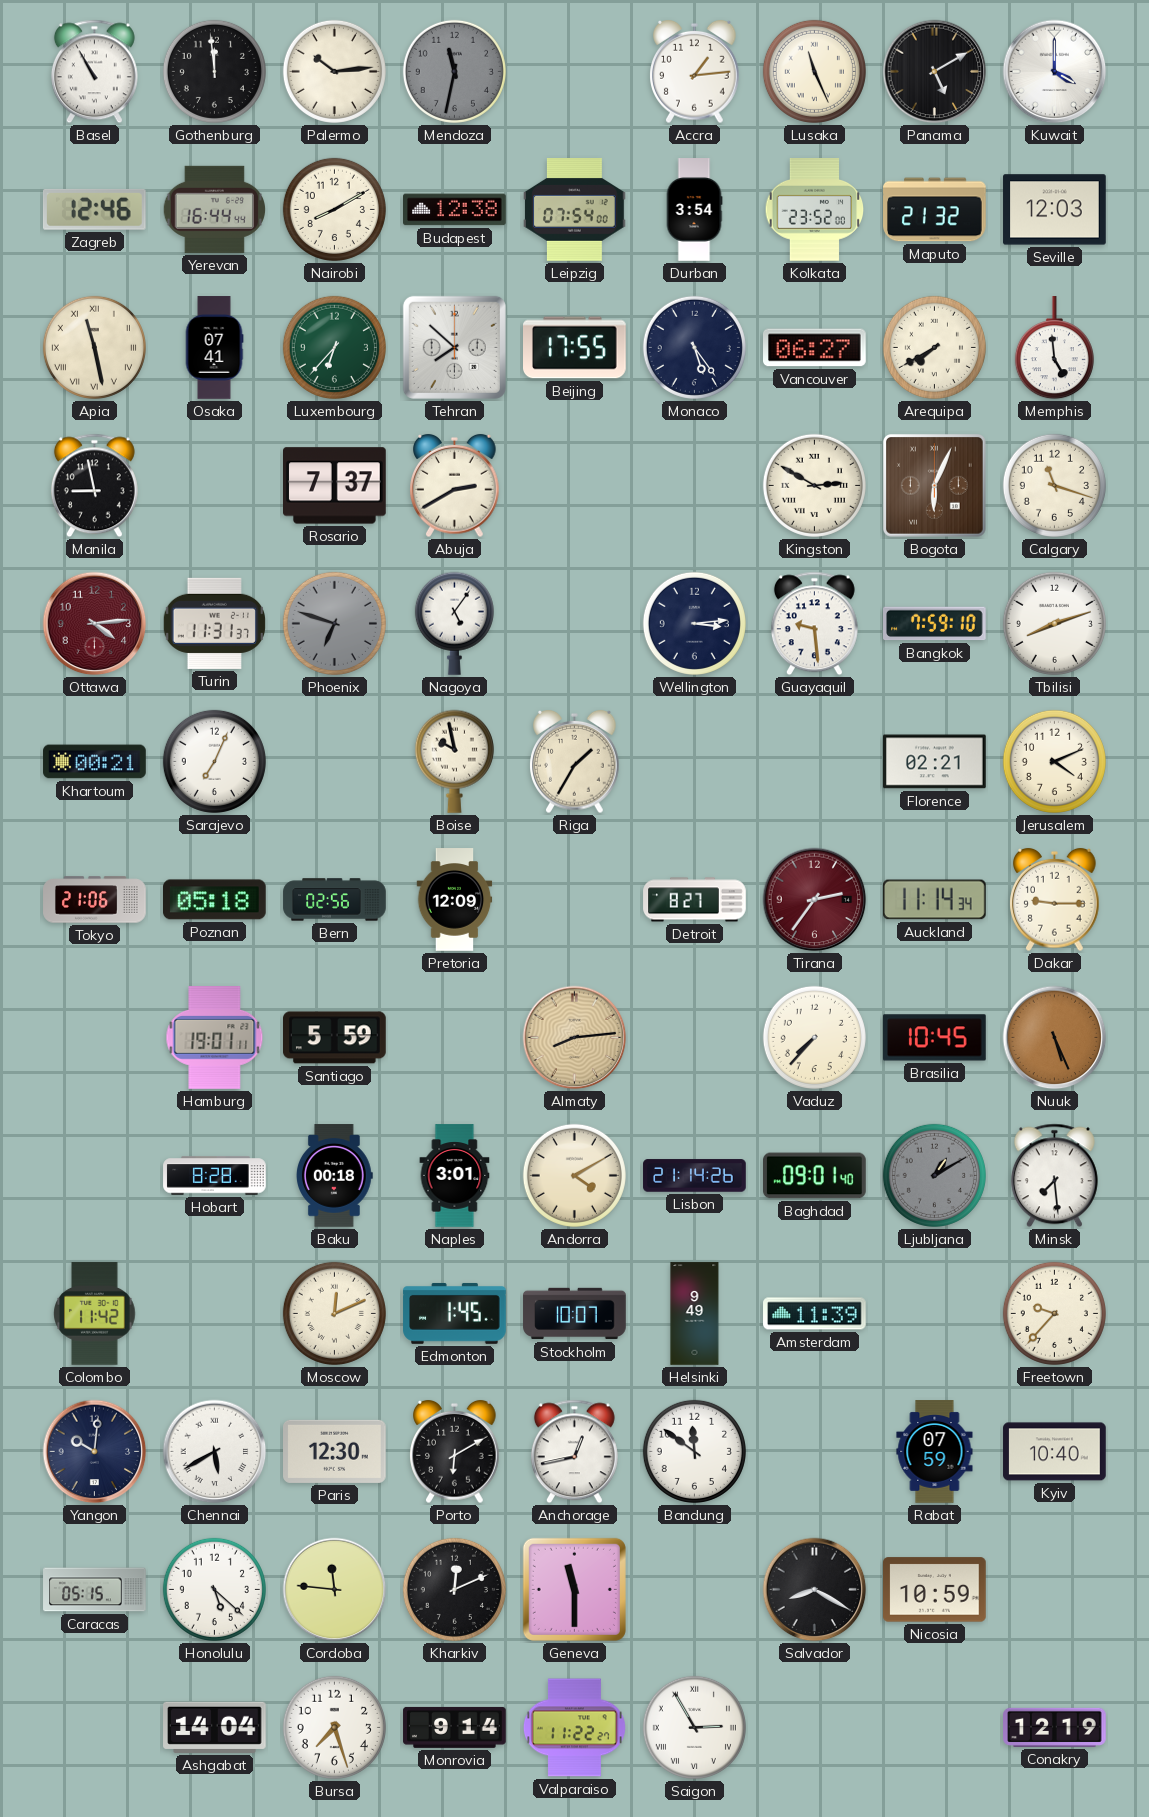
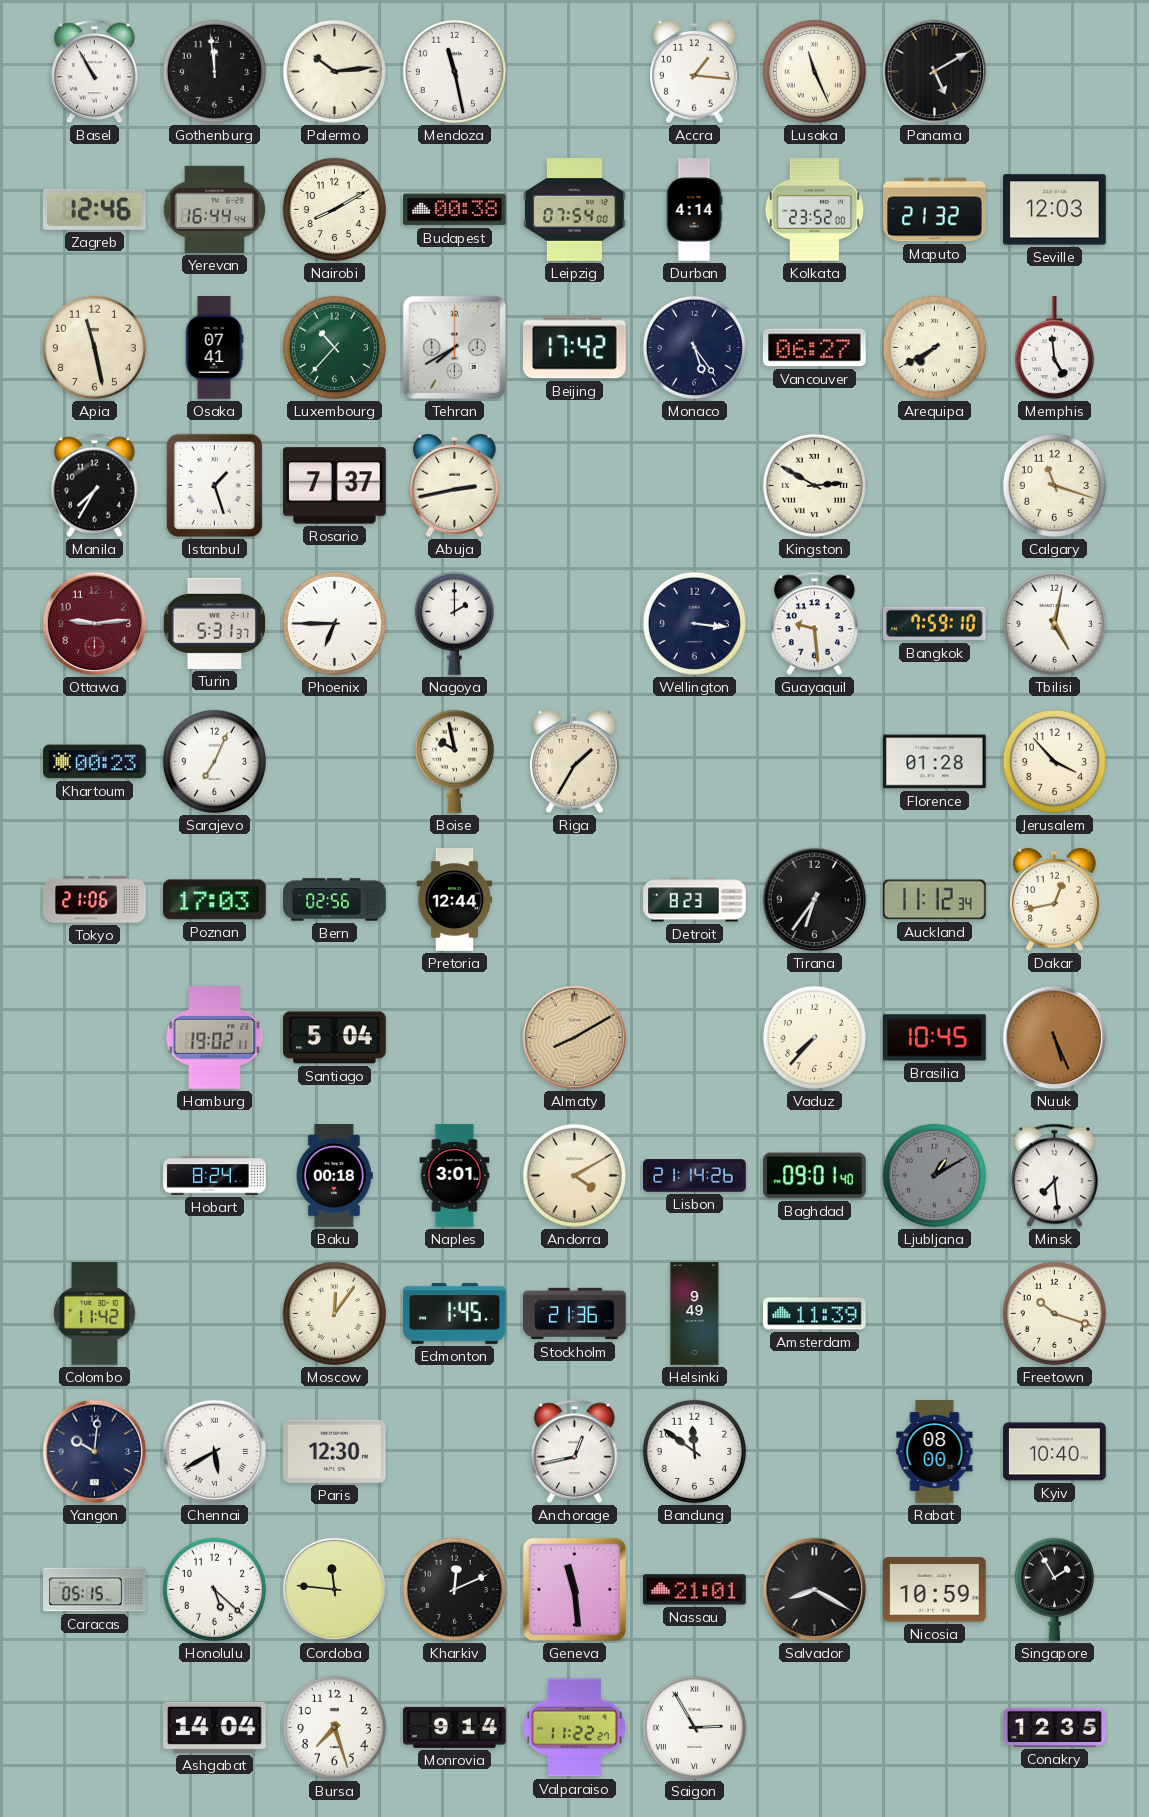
Mendoza: 11:32 -> 11:28
Mendoza dial: grey -> white
Accra: 1:14 -> 1:16
Kuwait: 4:00 -> none
Budapest: 12:38 -> 00:38
Durban: 3:54 -> 4:14
Apia numerals: Roman -> Arabic
Luxembourg: 6:37 -> 10:37
Tehran: 7:52 -> 7:40
Beijing: 17:55 -> 17:42
Manila: 8:58 -> 7:35
Istanbul: none -> 1:27
Abuja: 2:40 -> 2:43
Bogota: 6:04 -> none
Ottawa: 4:14 -> 9:14
Turin: 11:31 -> 5:31
Phoenix: 6:48 -> 6:45
Phoenix dial: grey -> white
Nagoya: 5:06 -> 2:00
Wellington: 3:14 -> 3:16
Tbilisi: 8:12 -> 5:02
Khartoum: 00:21 -> 00:23
Florence: 02:21 -> 01:28
Jerusalem: 4:11 -> 3:53
Poznan: 05:18 -> 17:03
Pretoria: 12:09 -> 12:44
Detroit: 8:27 -> 8:23
Tirana: 2:36 -> 6:36
Tirana dial: burgundy -> black
Auckland: 11:14 -> 11:12
Dakar: 9:15 -> 12:43
Hamburg: 19:01 -> 19:02
Santiago: 5:59 -> 5:04
Almaty: 8:14 -> 8:10
Hobart: 8:28 -> 8:24
Moscow: 12:11 -> 12:06
Stockholm: 10:07 -> 21:36
Freetown: 9:37 -> 10:18
Porto: 6:10 -> none
Rabat: 07:59 -> 08:00
Geneva: 11:30 -> 11:29
Nassau: none -> 21:01
Singapore: none -> 1:55
Conakry: 12:19 -> 12:35
